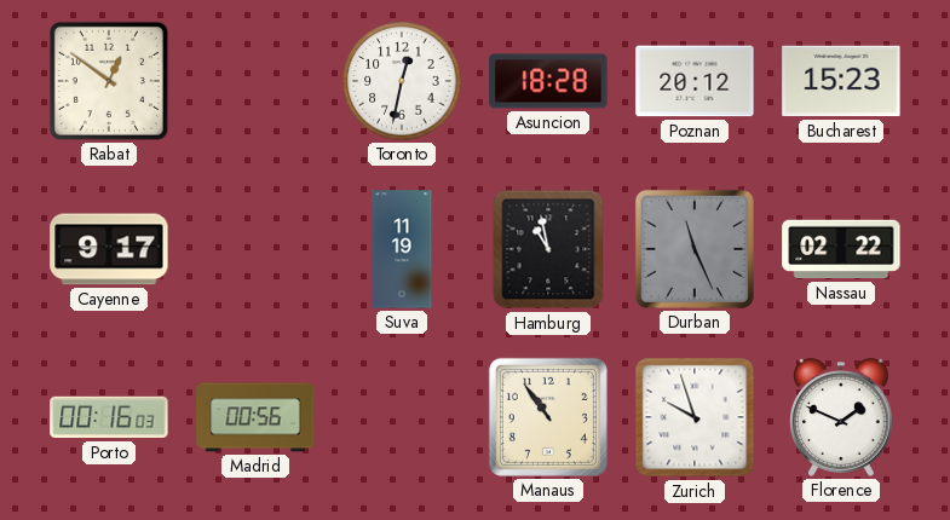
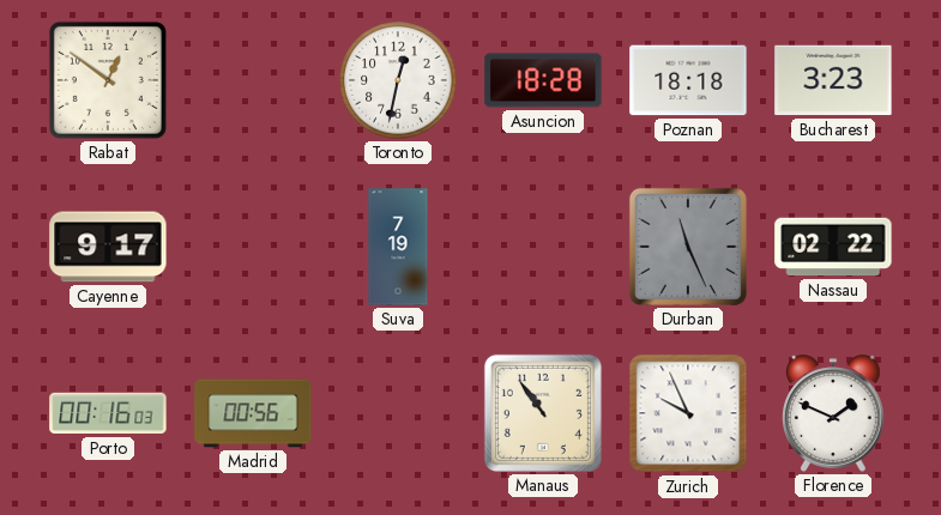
Poznan: 20:12 -> 18:18
Bucharest: 15:23 -> 3:23
Suva: 11:19 -> 7:19
Hamburg: 10:58 -> none
Zurich: 9:57 -> 9:56
